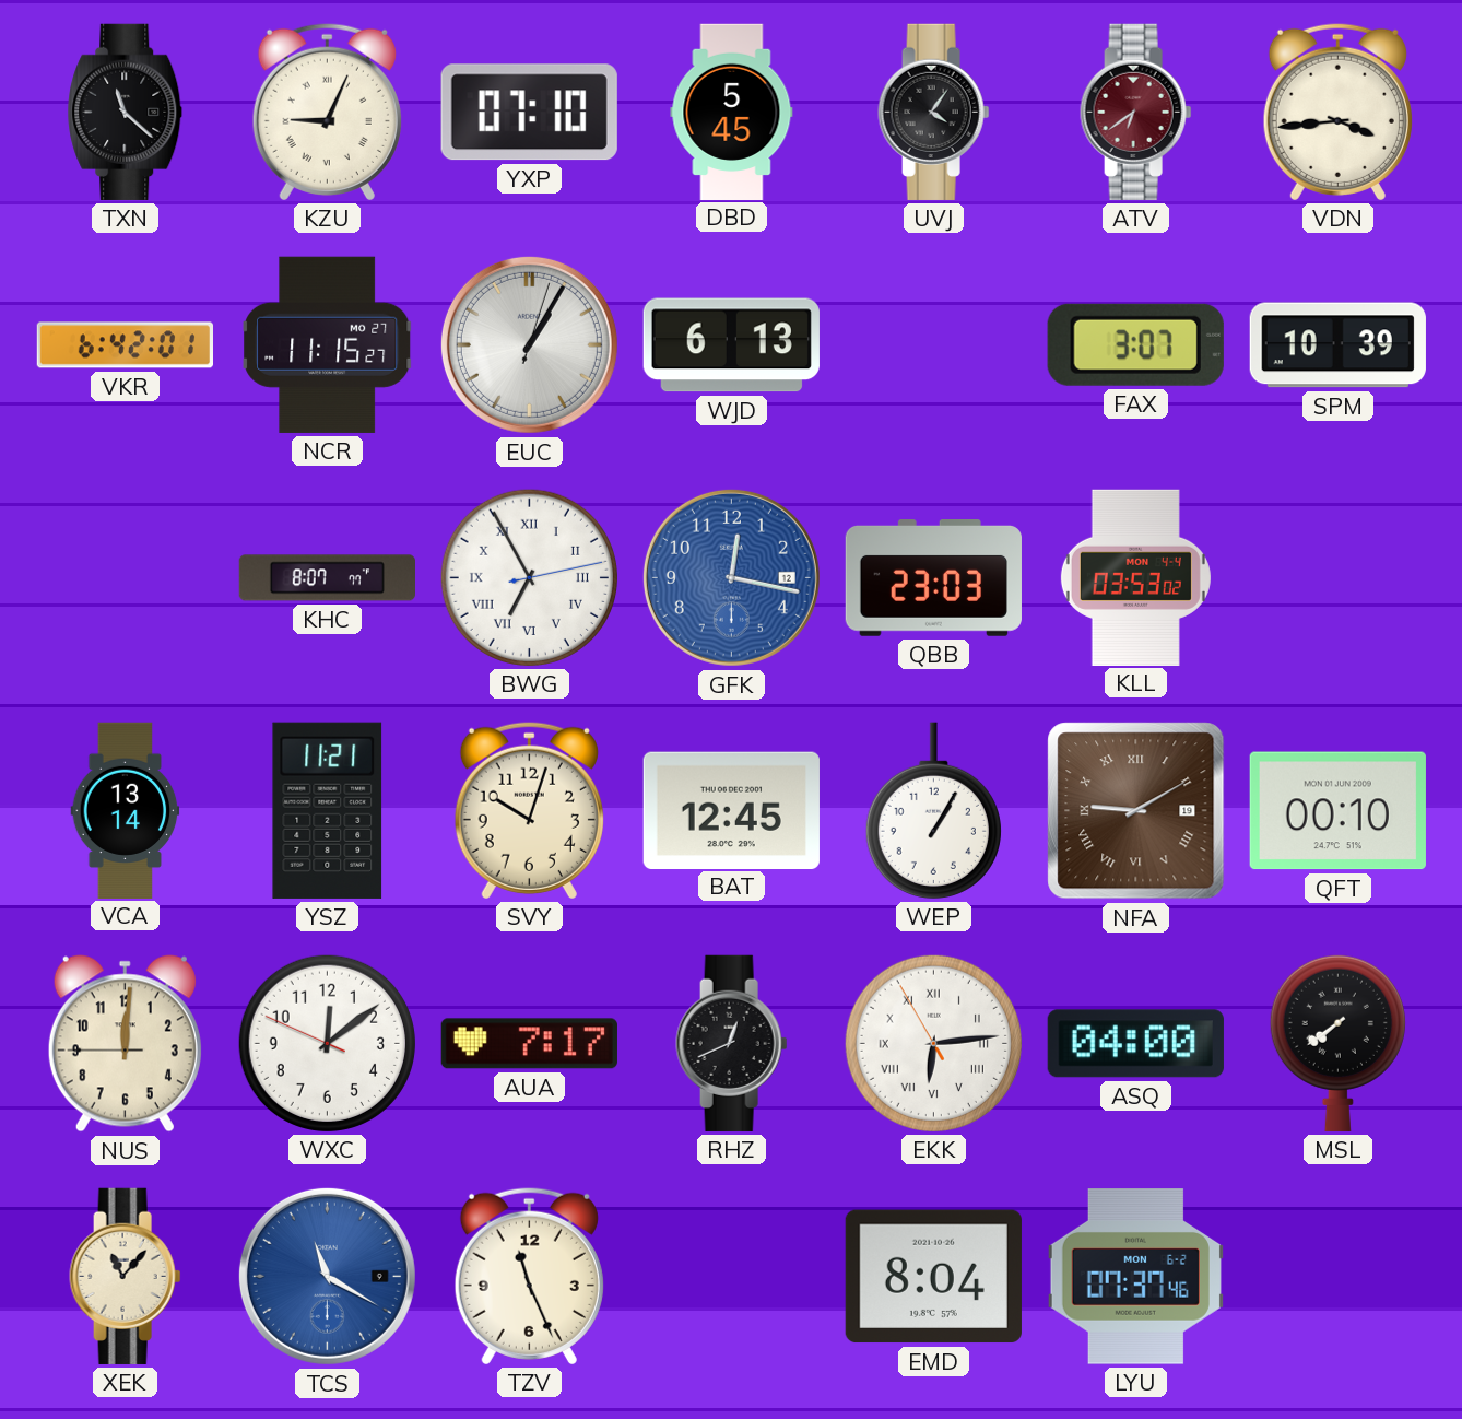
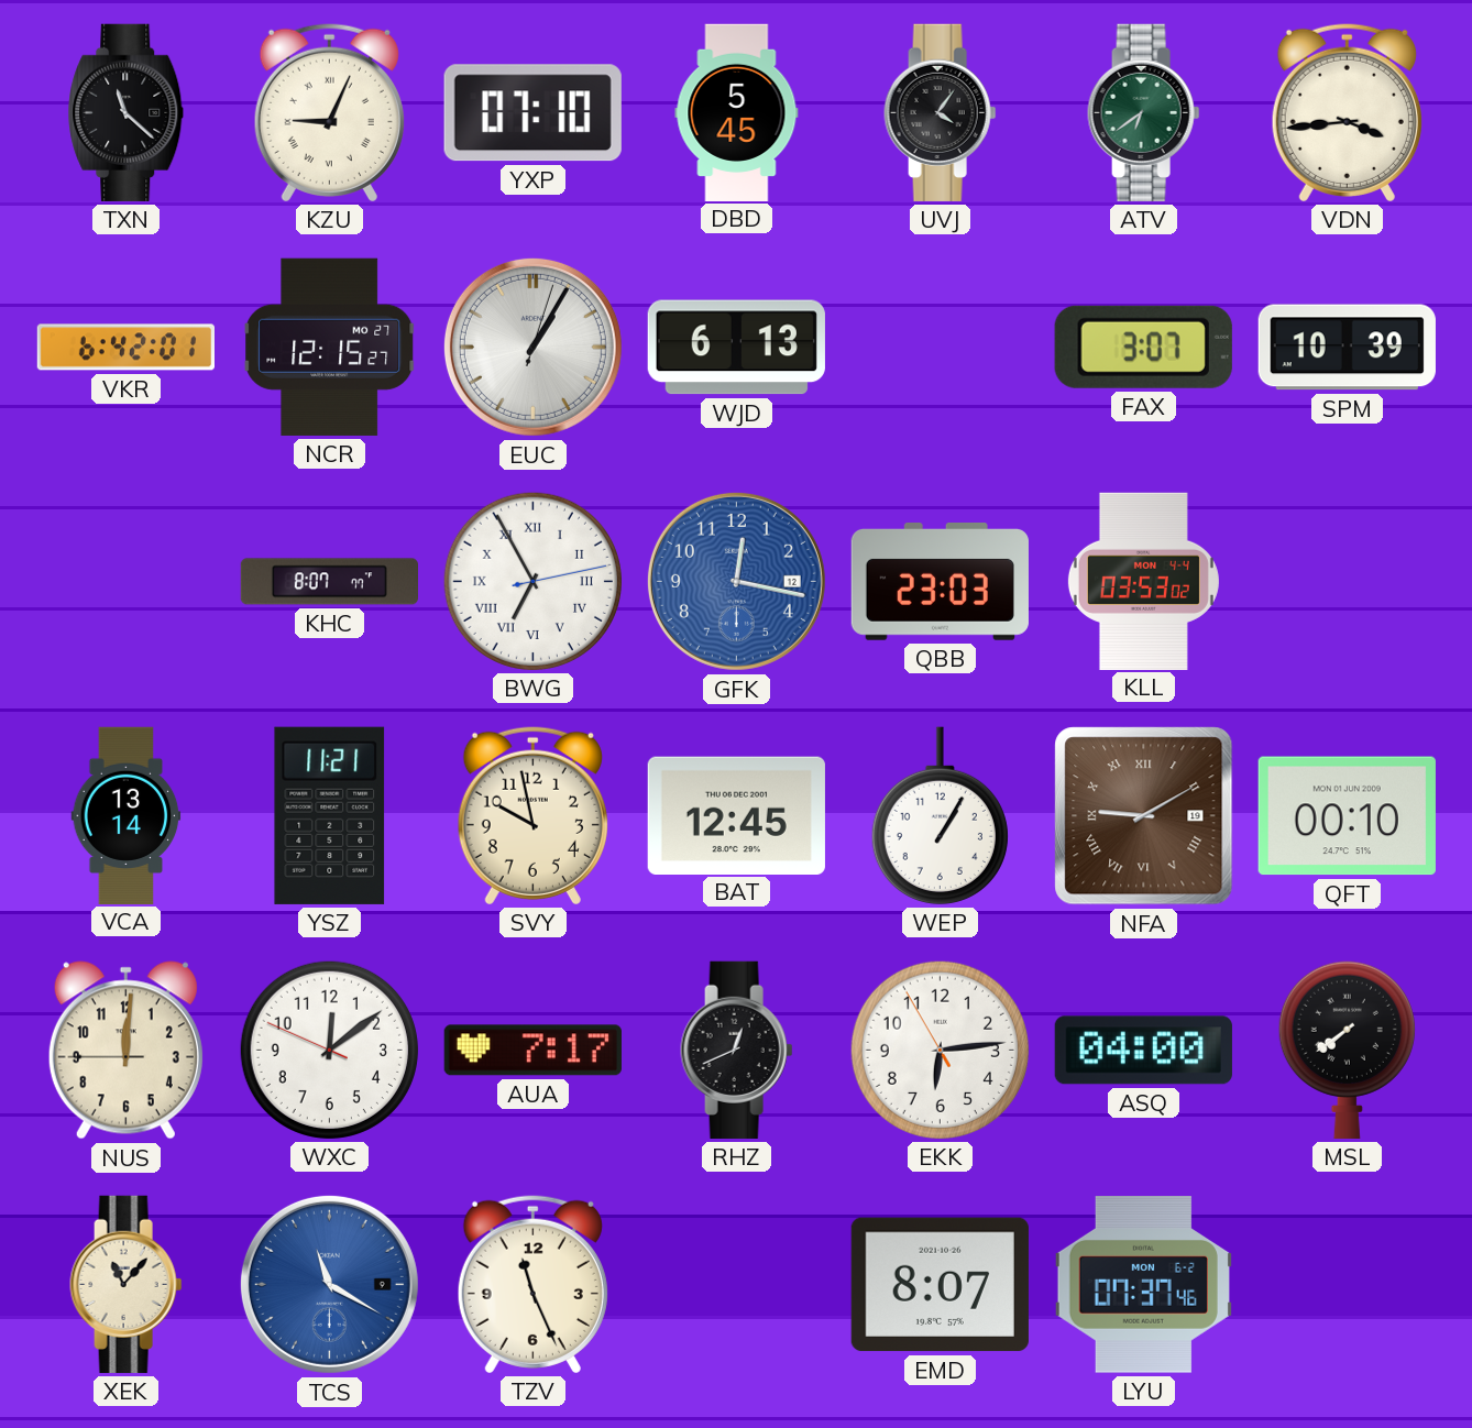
ATV dial: burgundy -> green
NCR: 11:15 -> 12:15
SVY: 10:03 -> 9:58
EKK numerals: Roman -> Arabic
EMD: 8:04 -> 8:07
